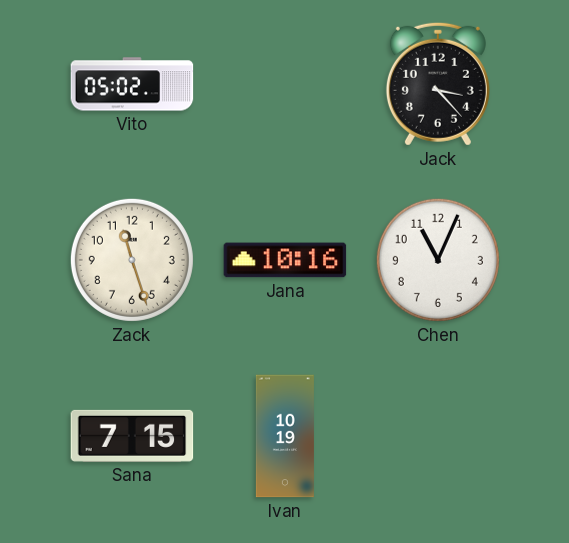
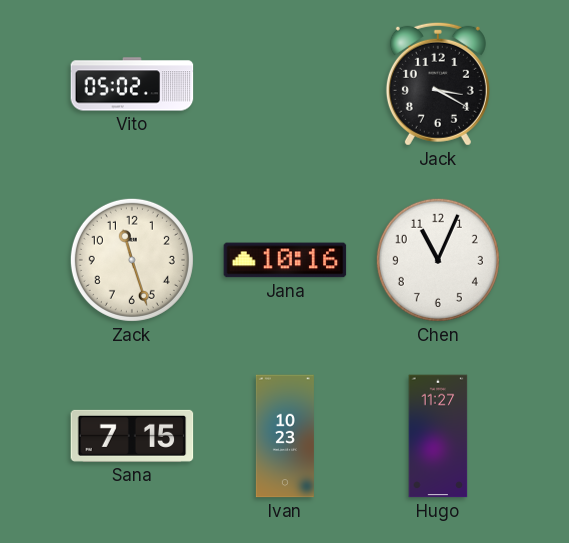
Jack: 3:23 -> 3:20
Ivan: 10:19 -> 10:23
Hugo: none -> 11:27
